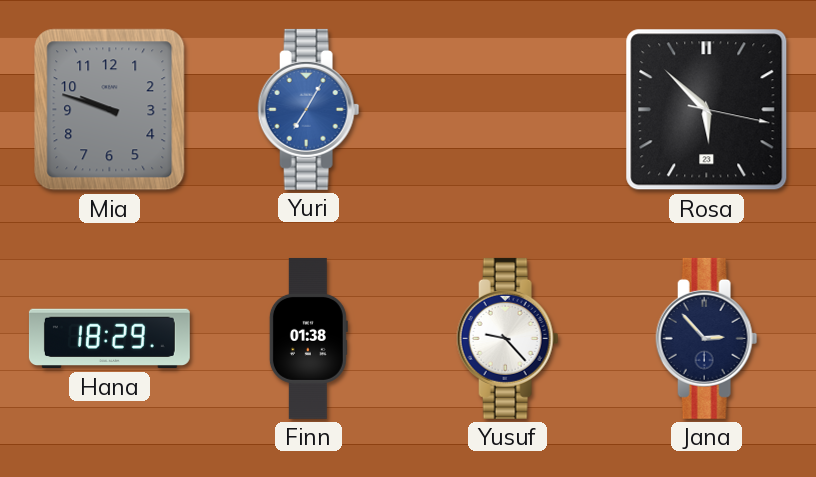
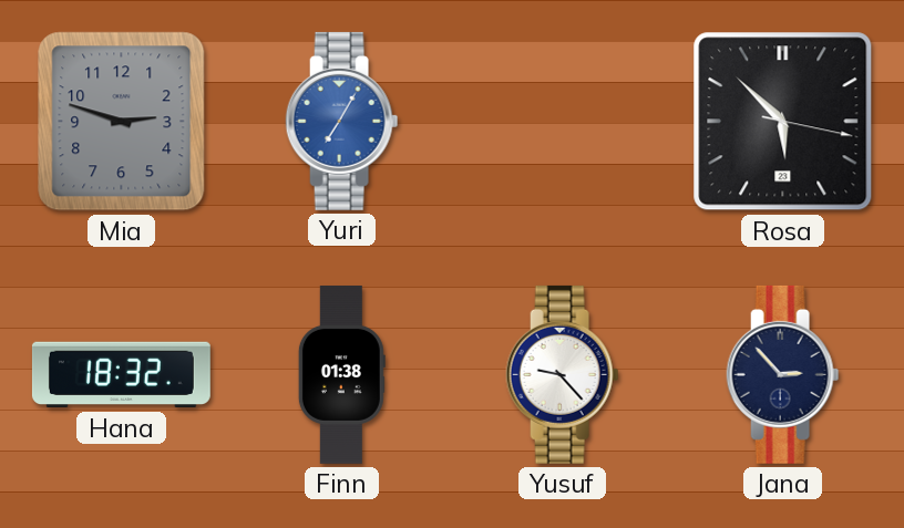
Mia: 9:48 -> 2:48
Hana: 18:29 -> 18:32
